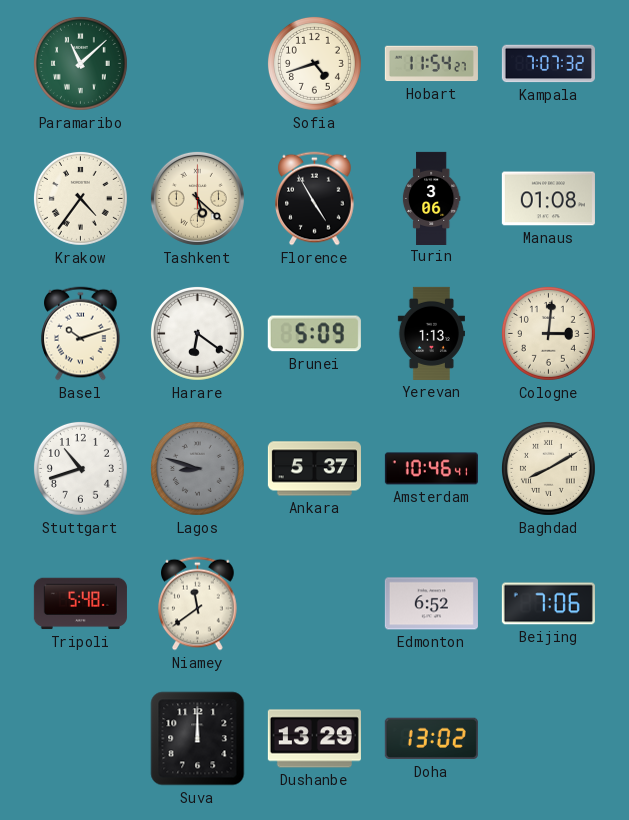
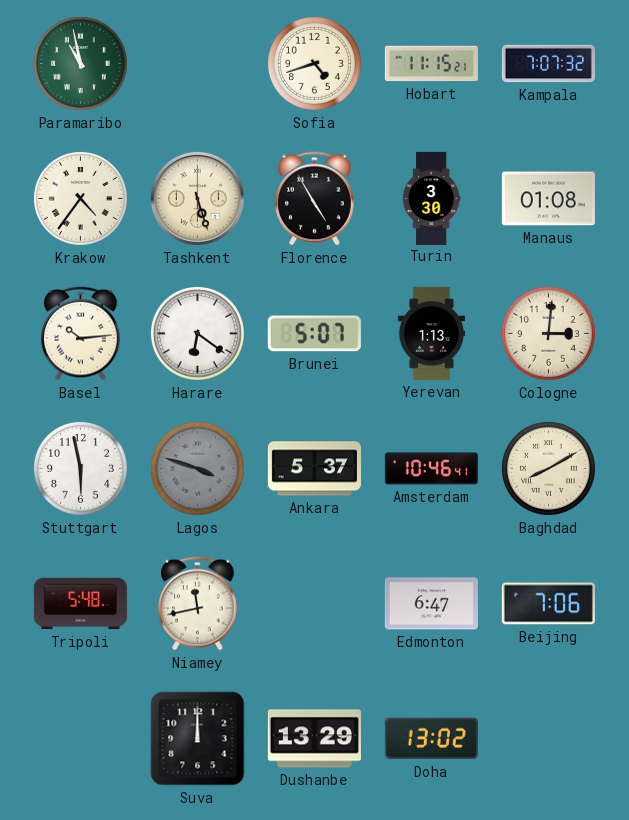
Paramaribo: 11:08 -> 10:58
Hobart: 11:54 -> 11:15
Tashkent: 5:22 -> 5:27
Turin: 3:06 -> 3:30
Basel: 10:12 -> 10:14
Brunei: 5:09 -> 5:07
Stuttgart: 10:42 -> 5:58
Lagos: 8:48 -> 3:48
Niamey: 11:39 -> 11:43
Edmonton: 6:52 -> 6:47
